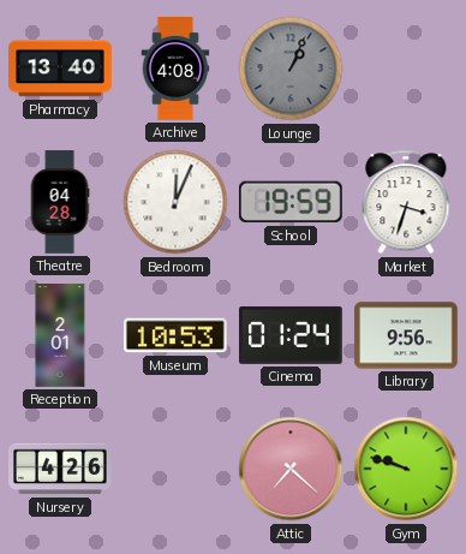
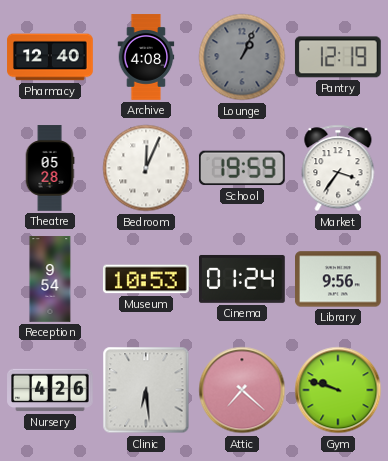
Pharmacy: 13:40 -> 12:40
Pantry: none -> 12:19
Theatre: 04:28 -> 05:28
Market: 3:33 -> 3:36
Reception: 2:01 -> 9:54
Clinic: none -> 6:29
